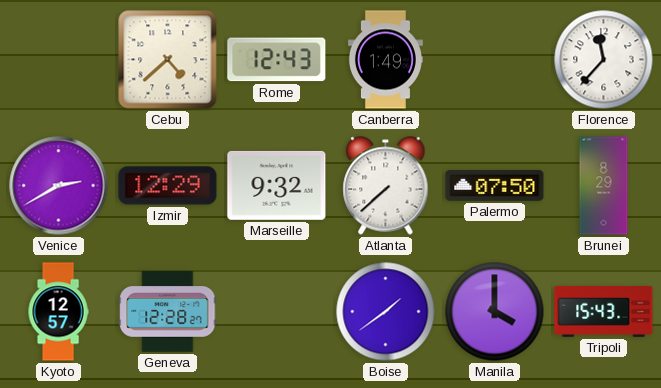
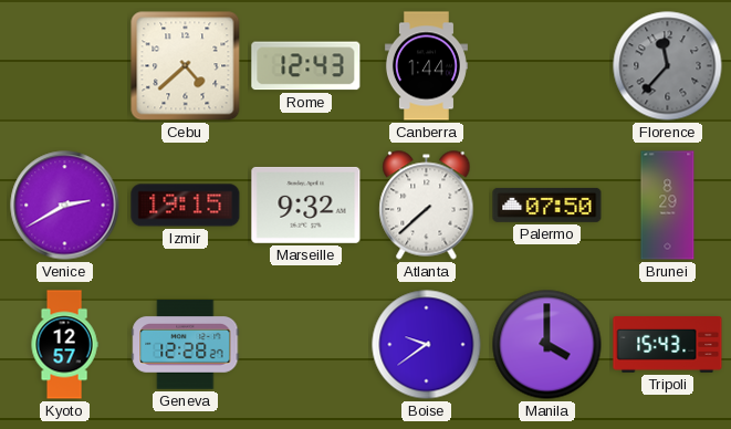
Canberra: 1:49 -> 1:44
Florence dial: white -> grey
Izmir: 12:29 -> 19:15
Boise: 1:39 -> 9:39
